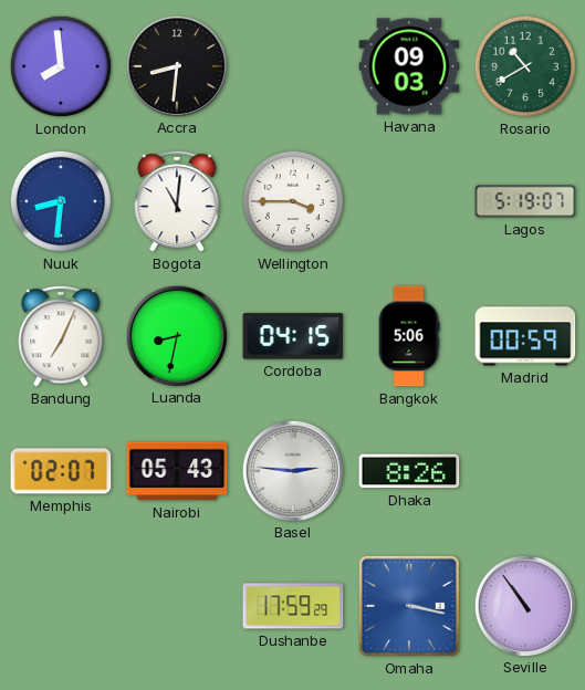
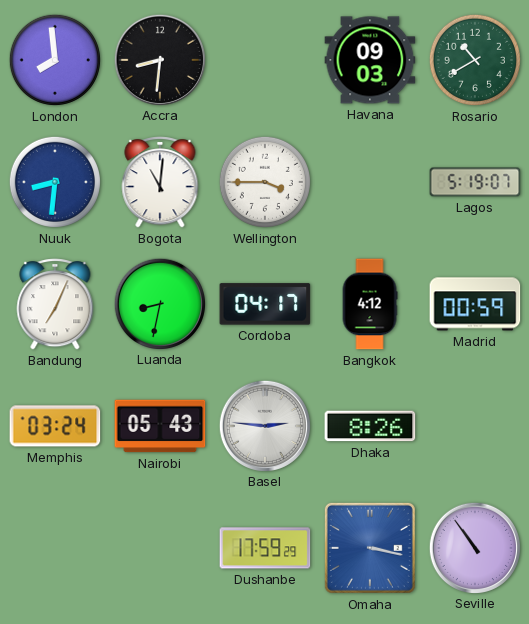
Cordoba: 04:15 -> 04:17
Bangkok: 5:06 -> 4:12
Memphis: 02:07 -> 03:24
